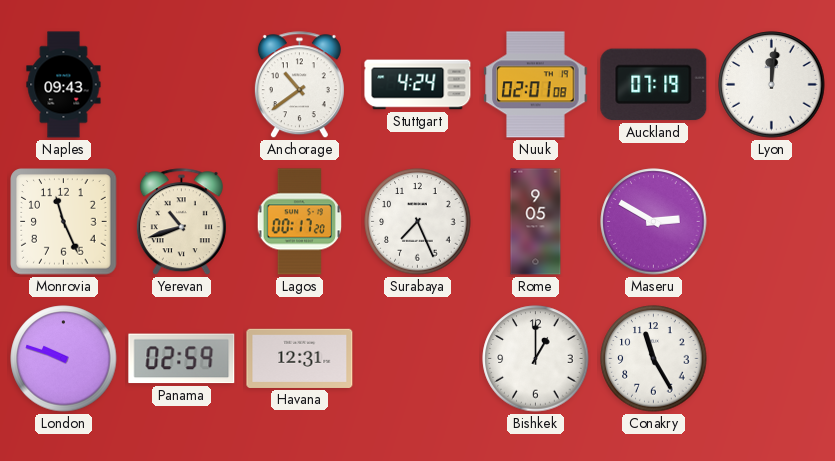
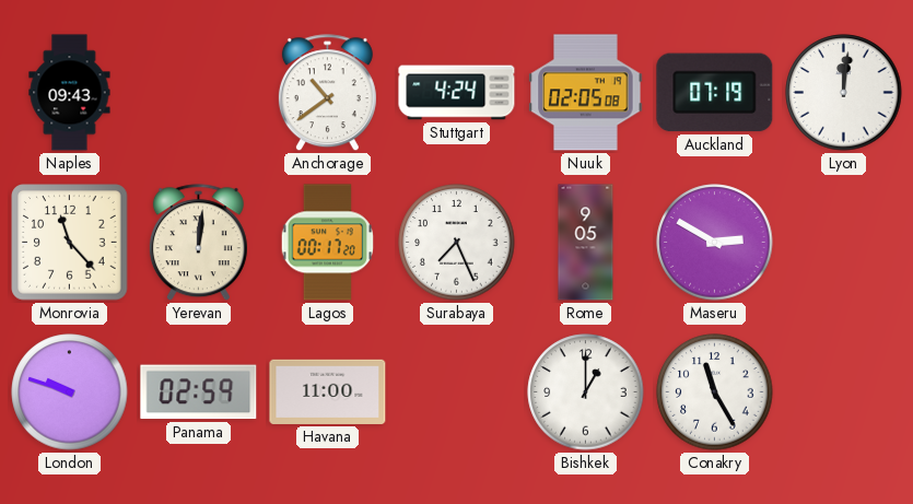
Nuuk: 02:01 -> 02:05
Monrovia: 11:26 -> 11:23
Yerevan: 10:42 -> 12:01
Havana: 12:31 -> 11:00
